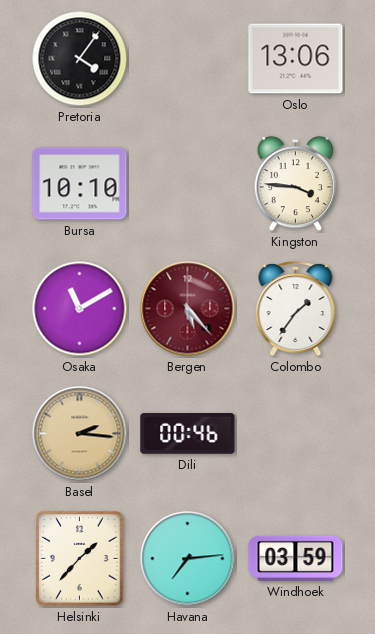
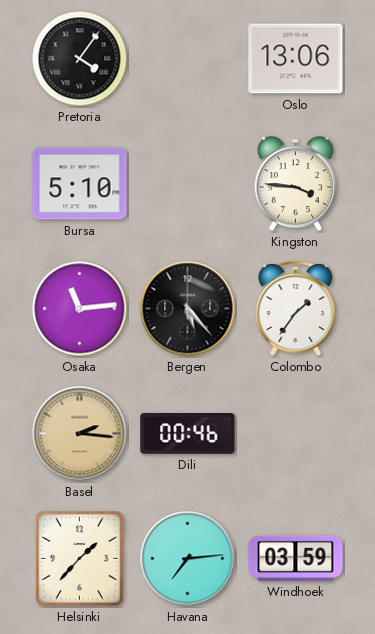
Bursa: 10:10 -> 5:10
Osaka: 11:10 -> 11:14
Bergen dial: burgundy -> black
